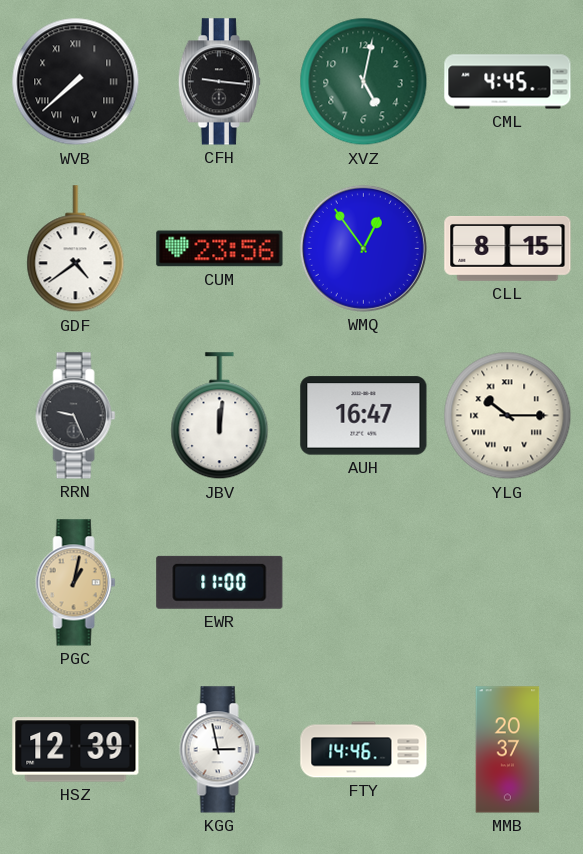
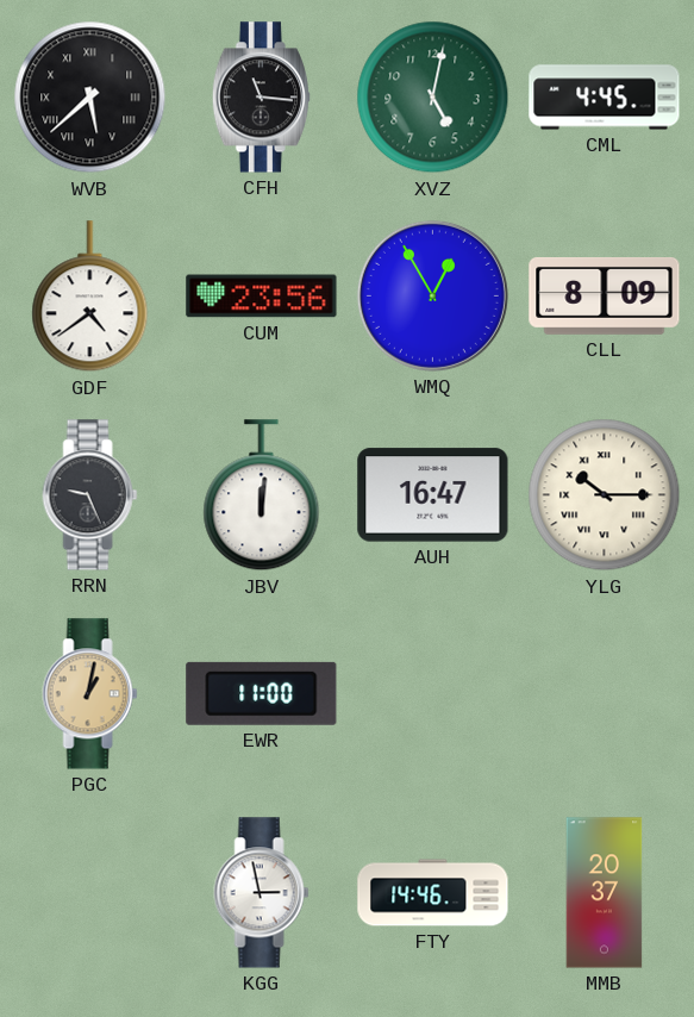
WVB: 7:38 -> 5:38
CFH: 9:16 -> 11:16
WMQ: 12:54 -> 12:55
CLL: 8:15 -> 8:09
HSZ: 12:39 -> none
